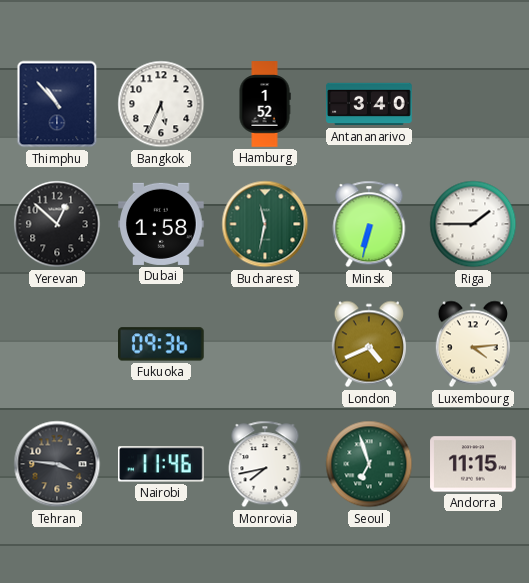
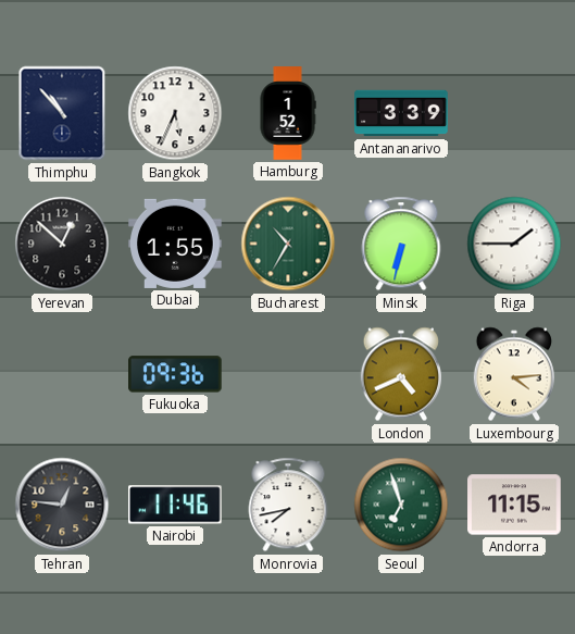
Antananarivo: 3:40 -> 3:39
Dubai: 1:58 -> 1:55
Bucharest: 11:32 -> 10:35
Tehran: 3:46 -> 12:46
